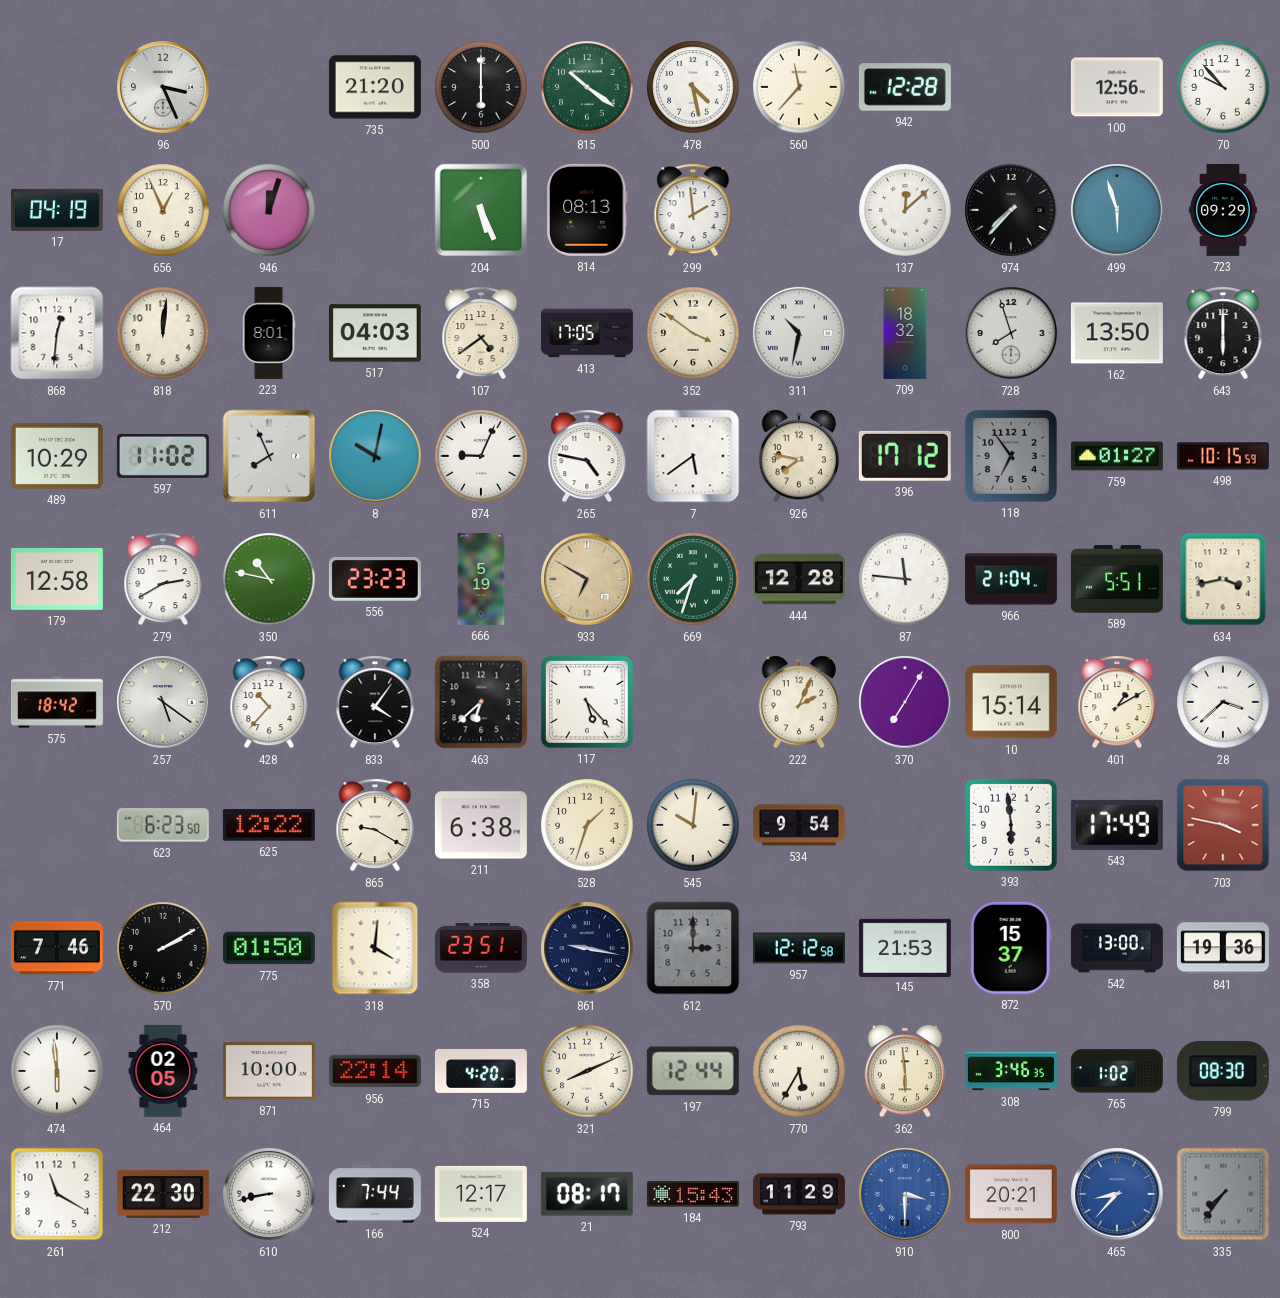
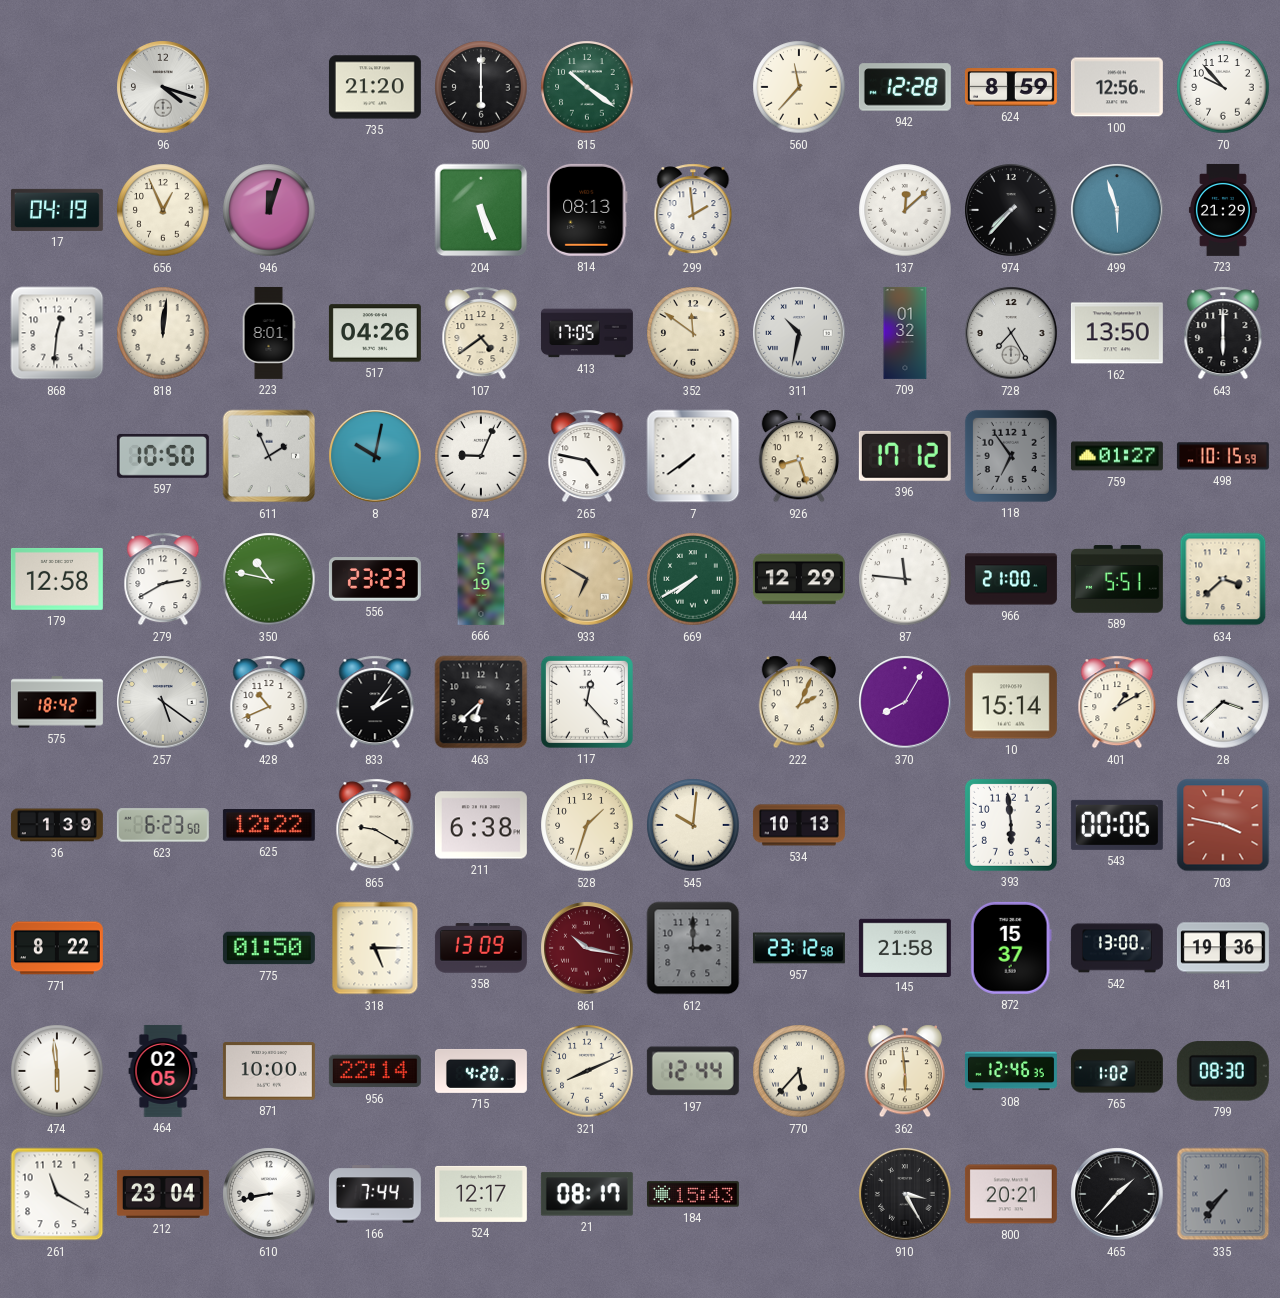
96: 3:26 -> 4:18
478: 4:28 -> none
624: none -> 8:59
723: 09:29 -> 21:29
517: 04:03 -> 04:26
352: 3:51 -> 11:51
709: 18:32 -> 01:32
728: 7:57 -> 7:25
489: 10:29 -> none
597: 11:02 -> 10:50
611: 7:56 -> 1:56
7: 5:39 -> 7:39
926: 7:47 -> 8:27
669: 7:33 -> 7:40
444: 12:28 -> 12:29
966: 21:04 -> 21:00
634: 3:43 -> 3:38
428: 10:37 -> 10:41
833: 4:06 -> 2:06
117: 5:23 -> 12:23
370: 7:05 -> 8:05
36: none -> 1:39
534: 9:54 -> 10:13
543: 17:49 -> 00:06
771: 7:46 -> 8:22
570: 2:10 -> none
318: 4:01 -> 5:15
358: 23:51 -> 13:09
861: 9:17 -> 10:17
861 dial: navy -> burgundy
957: 12:12 -> 23:12
145: 21:53 -> 21:58
770: 5:35 -> 5:37
308: 3:46 -> 12:46
212: 22:30 -> 23:04
793: 11:29 -> none
910: 3:30 -> 3:25
910 dial: blue -> black
465: 8:37 -> 1:37
465 dial: blue -> black
